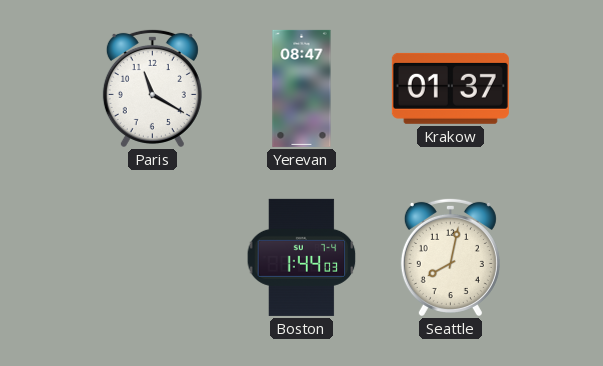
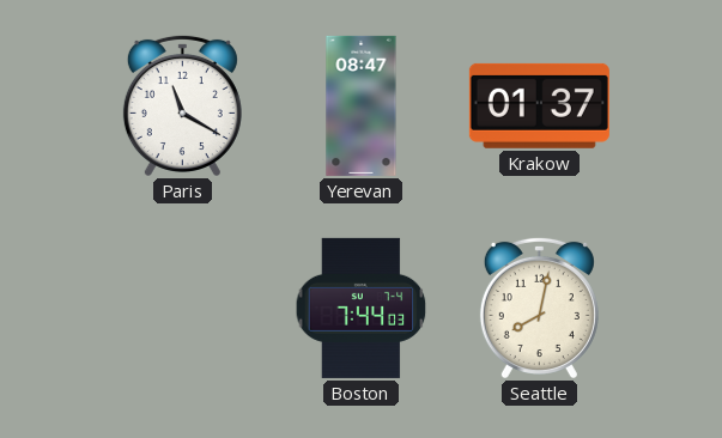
Boston: 1:44 -> 7:44
